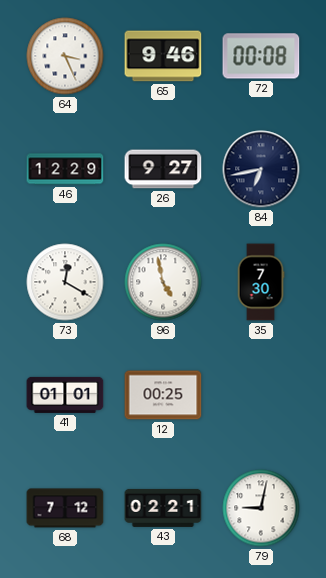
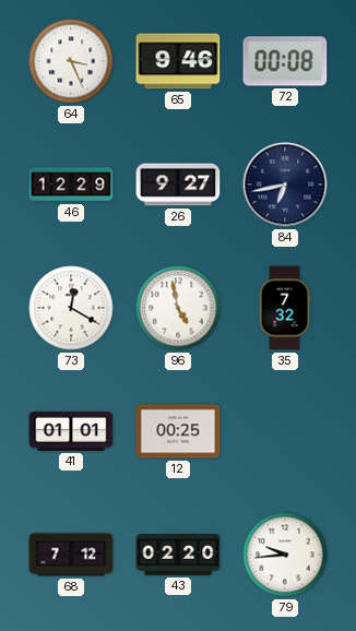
35: 7:30 -> 7:32
43: 02:21 -> 02:20
79: 9:02 -> 9:44
